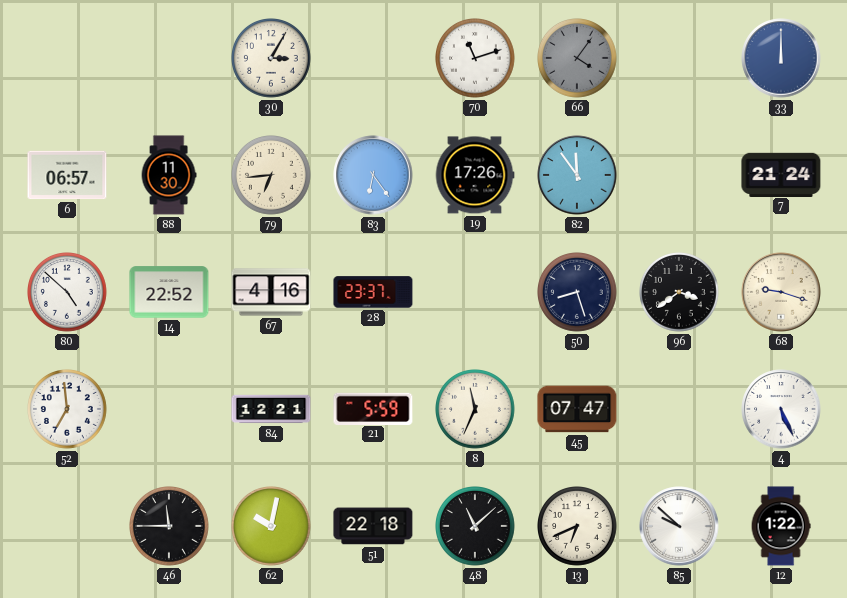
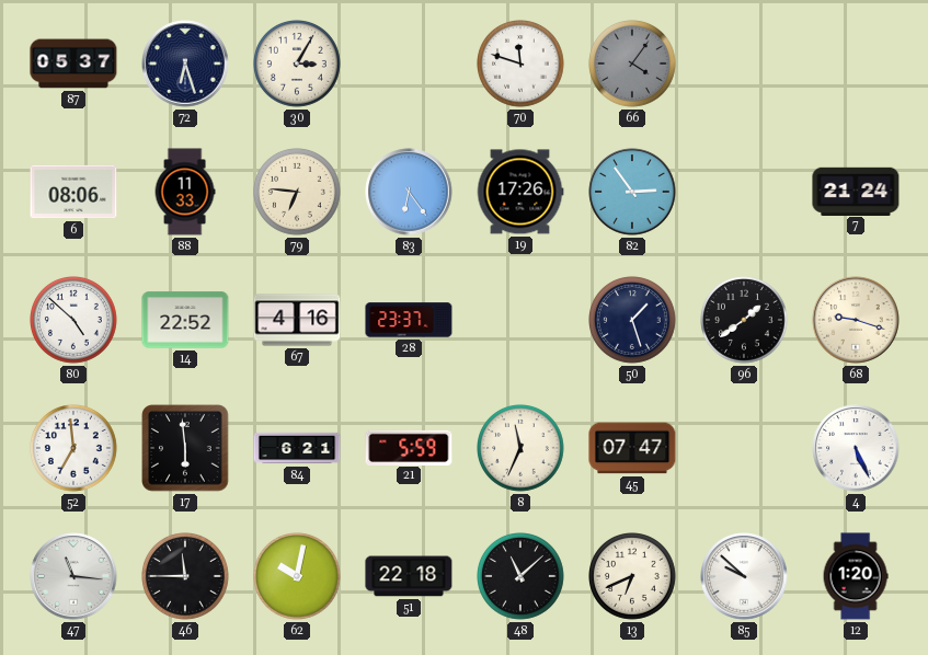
87: none -> 05:37
72: none -> 6:27
70: 11:12 -> 11:48
33: 12:00 -> none
6: 06:57 -> 08:06
88: 11:30 -> 11:33
79: 6:44 -> 6:46
82: 11:54 -> 2:54
50: 8:27 -> 1:27
96: 3:39 -> 1:39
17: none -> 5:59
84: 12:21 -> 6:21
47: none -> 11:16
12: 1:22 -> 1:20
